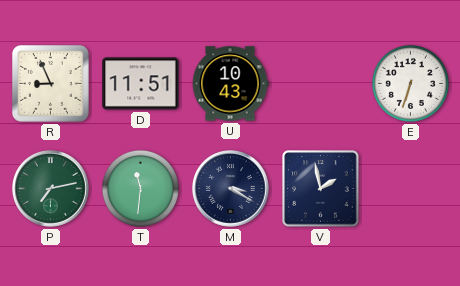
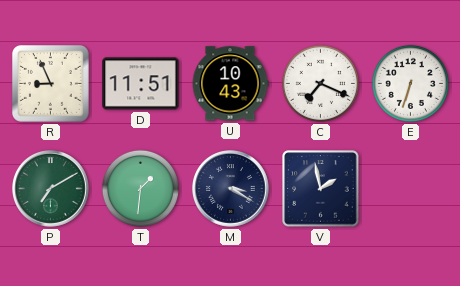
C: none -> 7:19
P: 7:13 -> 7:10
T: 11:31 -> 1:31
